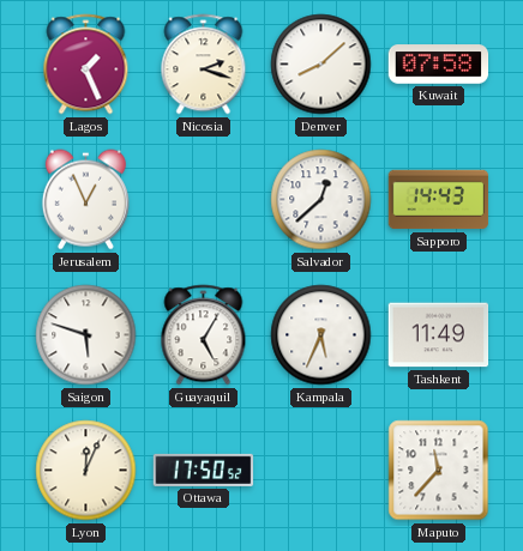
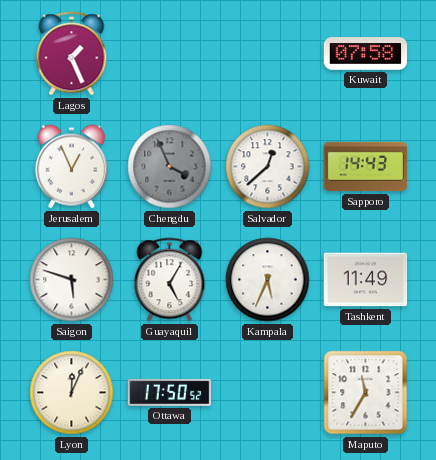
Nicosia: 2:18 -> none
Denver: 8:08 -> none
Chengdu: none -> 3:56
Maputo: 11:37 -> 11:35
